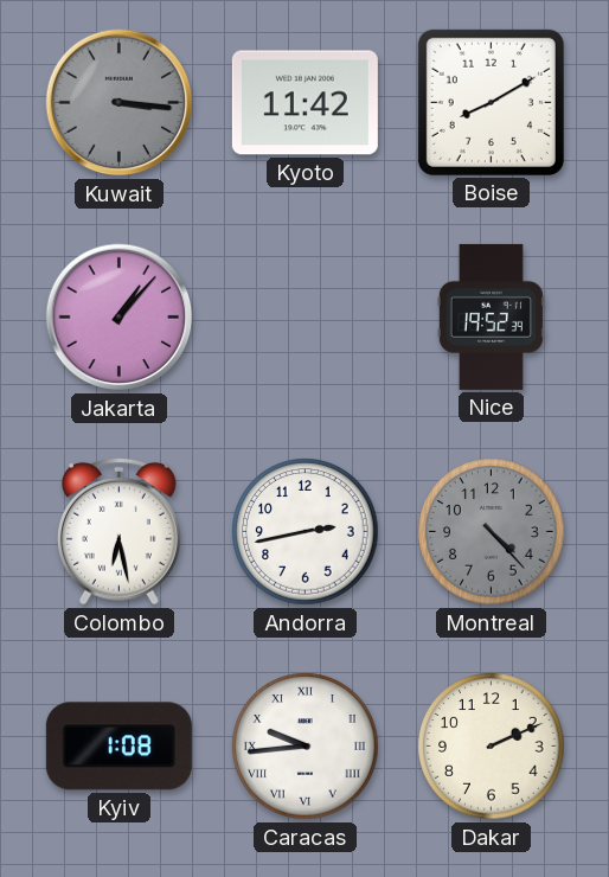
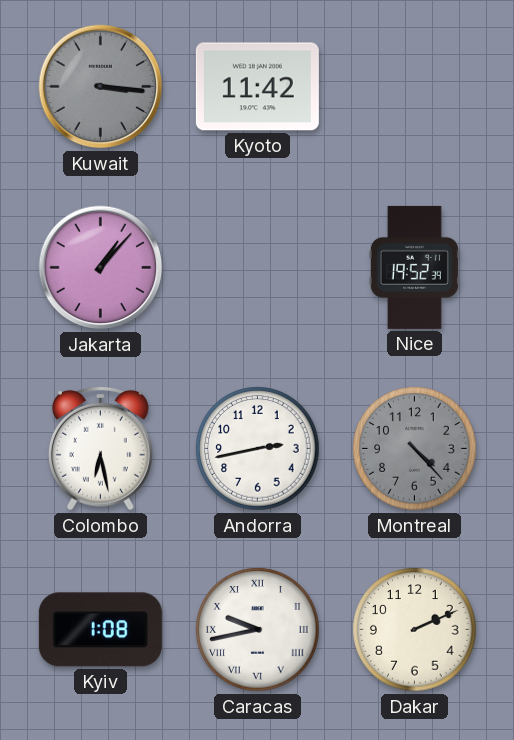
Boise: 8:10 -> none
Caracas: 9:44 -> 9:43
